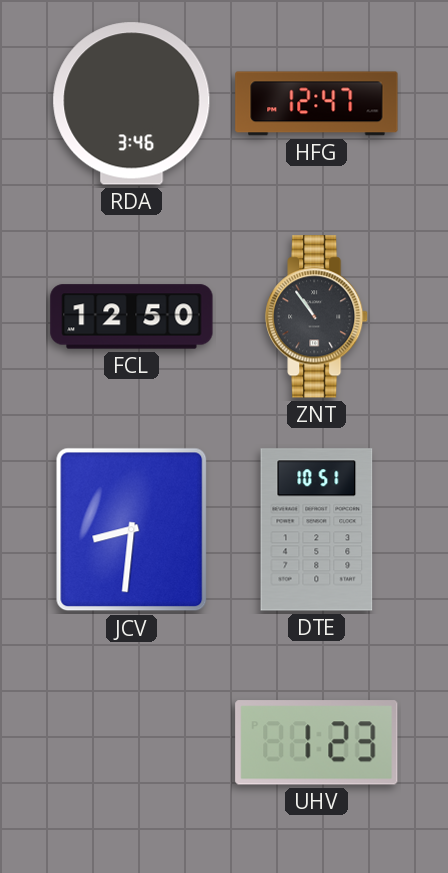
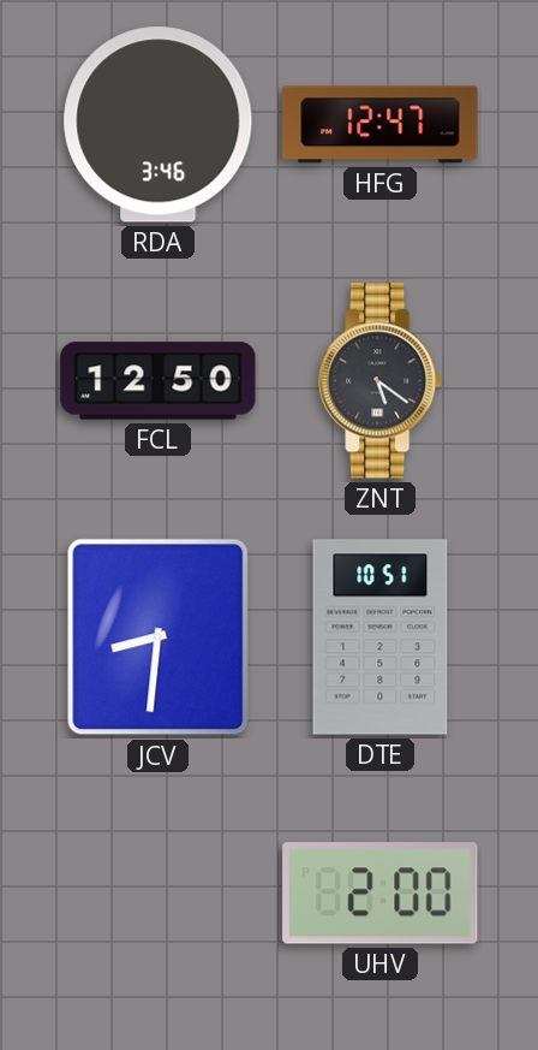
ZNT: 10:54 -> 5:21
UHV: 1:23 -> 2:00
